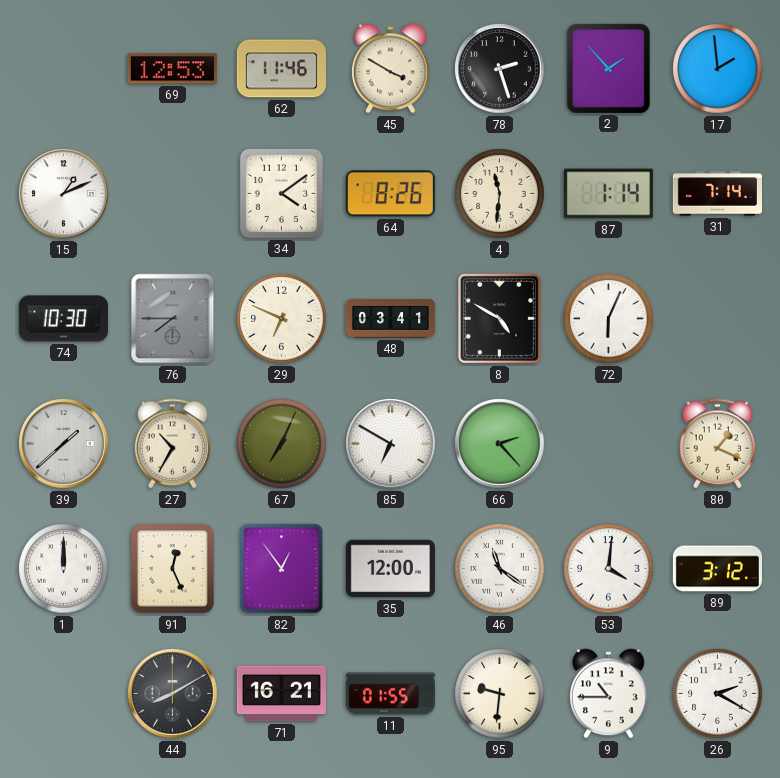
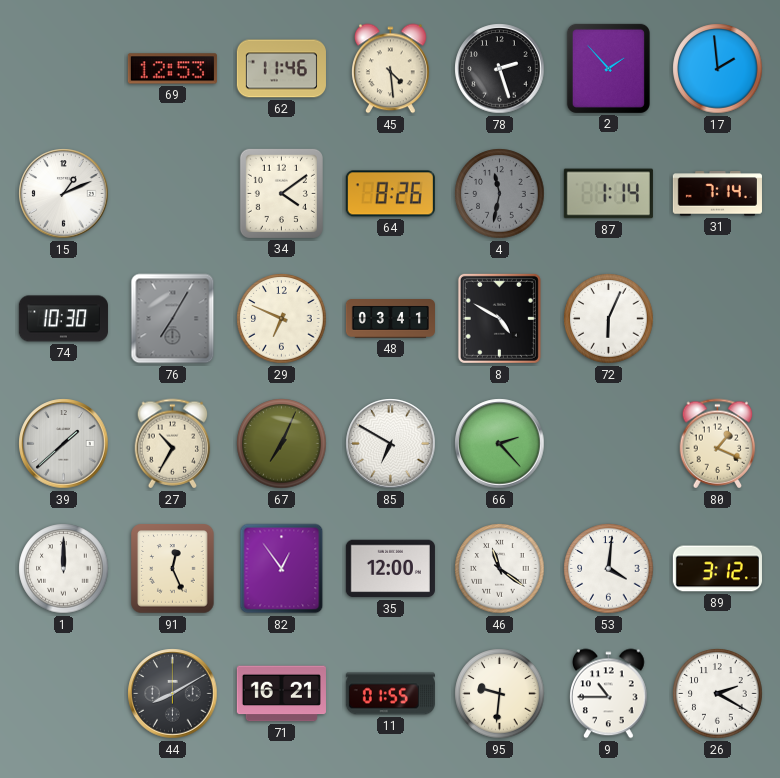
45: 3:50 -> 4:29
4: 11:31 -> 11:32
4 dial: cream -> grey
76: 7:45 -> 7:05
